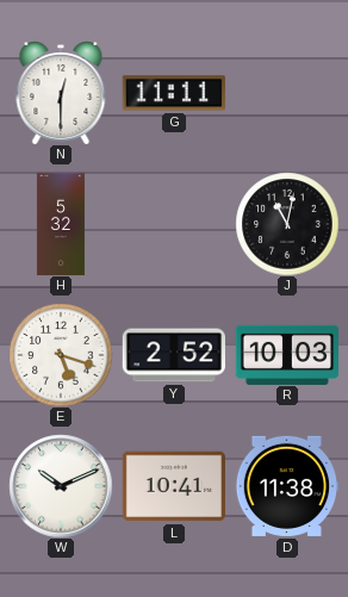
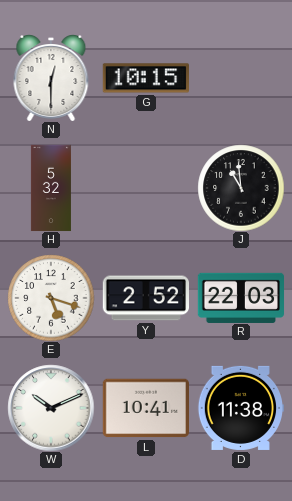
G: 11:11 -> 10:15
J: 11:02 -> 10:59
R: 10:03 -> 22:03
